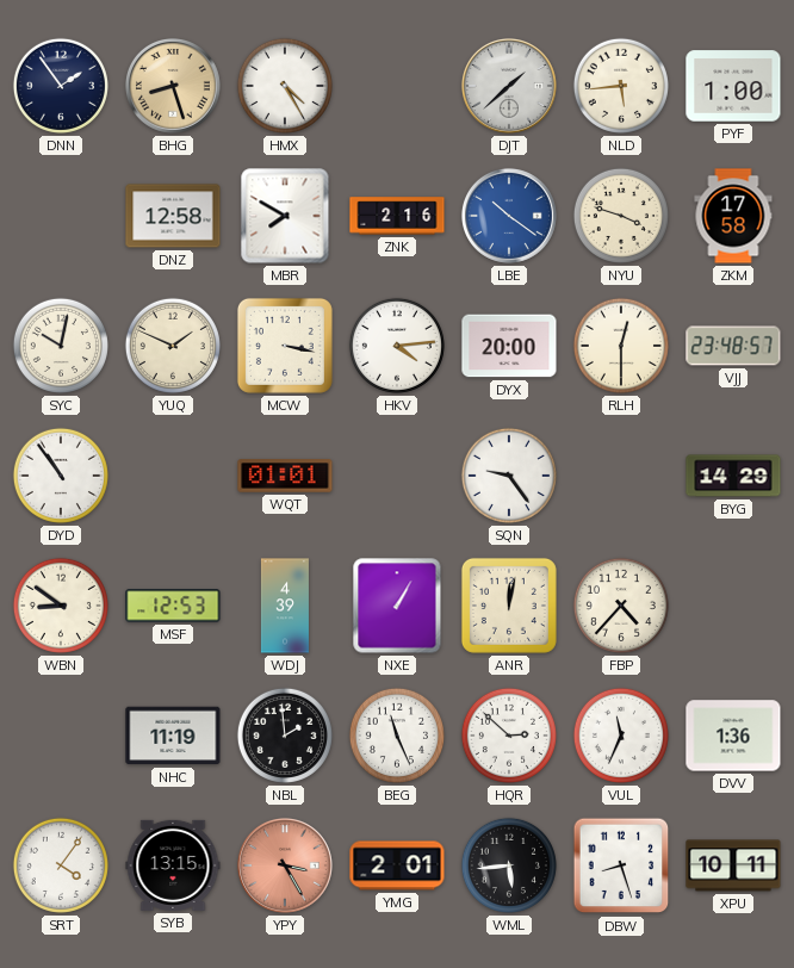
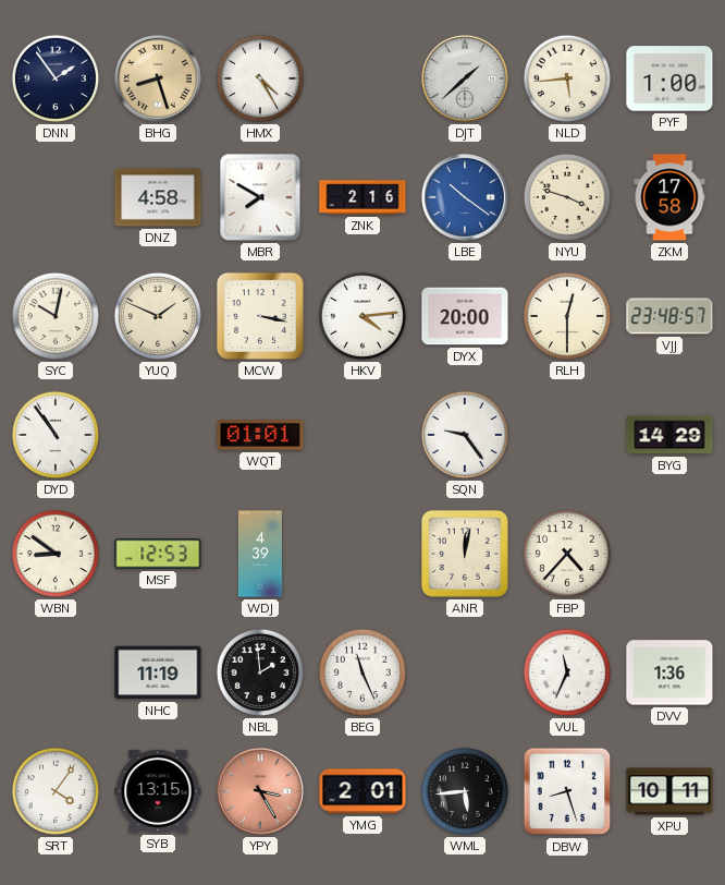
DNZ: 12:58 -> 4:58
NXE: 1:05 -> none
HQR: 2:52 -> none
